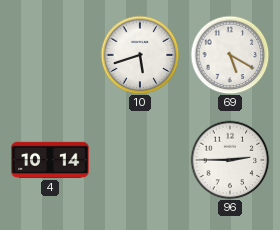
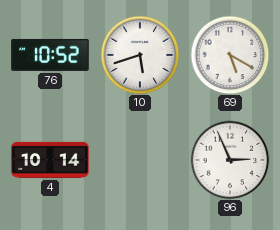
76: none -> 10:52
96: 2:45 -> 2:56
